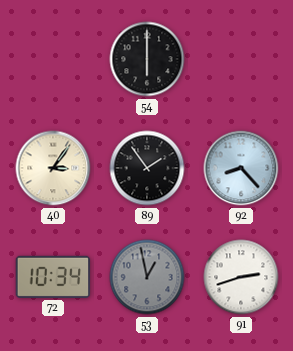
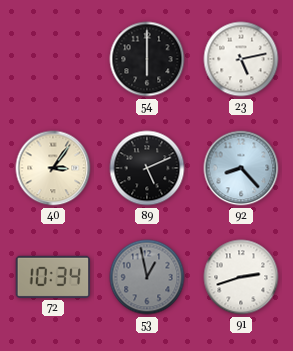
23: none -> 5:13
89: 1:54 -> 5:11
